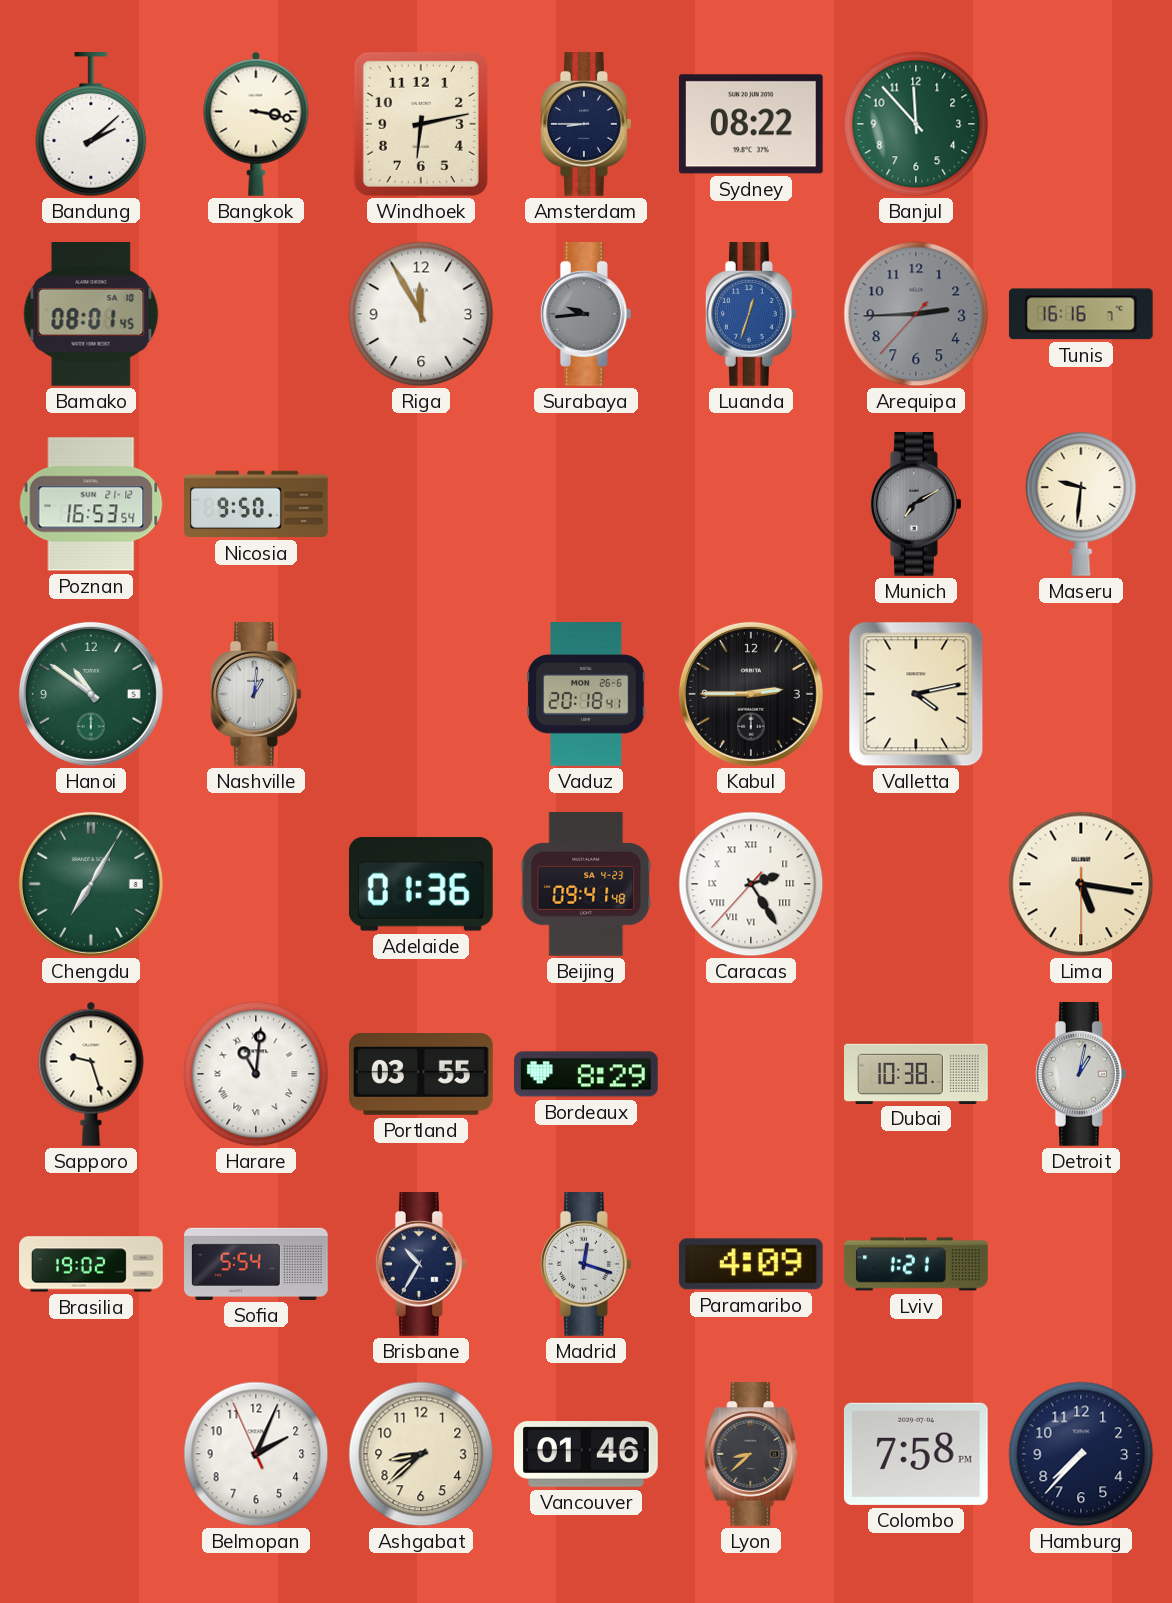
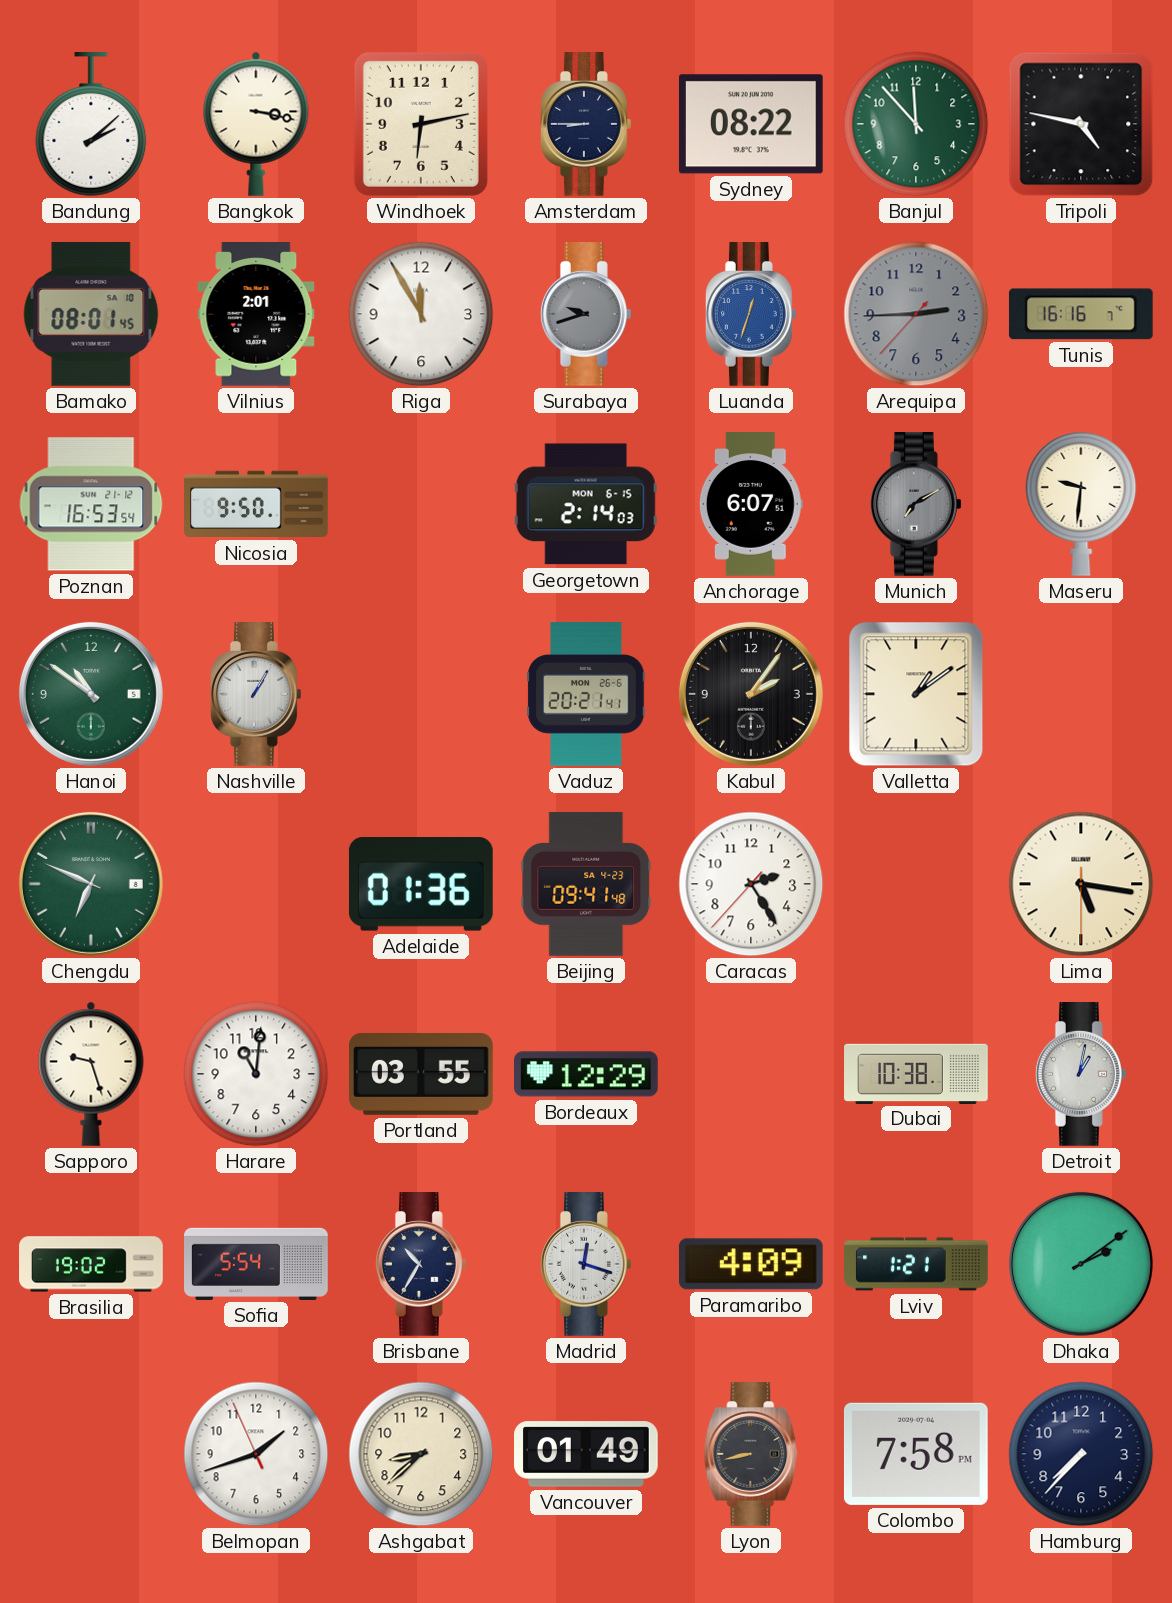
Tripoli: none -> 4:47
Vilnius: none -> 2:01
Surabaya: 9:44 -> 9:42
Georgetown: none -> 2:14
Anchorage: none -> 6:07
Nashville: 1:01 -> 1:05
Vaduz: 20:18 -> 20:21
Kabul: 2:45 -> 2:06
Valletta: 4:13 -> 1:09
Chengdu: 7:05 -> 6:49
Caracas numerals: Roman -> Arabic
Harare numerals: Roman -> Arabic
Bordeaux: 8:29 -> 12:29
Dhaka: none -> 2:09
Belmopan: 2:03 -> 1:41
Vancouver: 01:46 -> 01:49
Lyon: 8:38 -> 8:43
